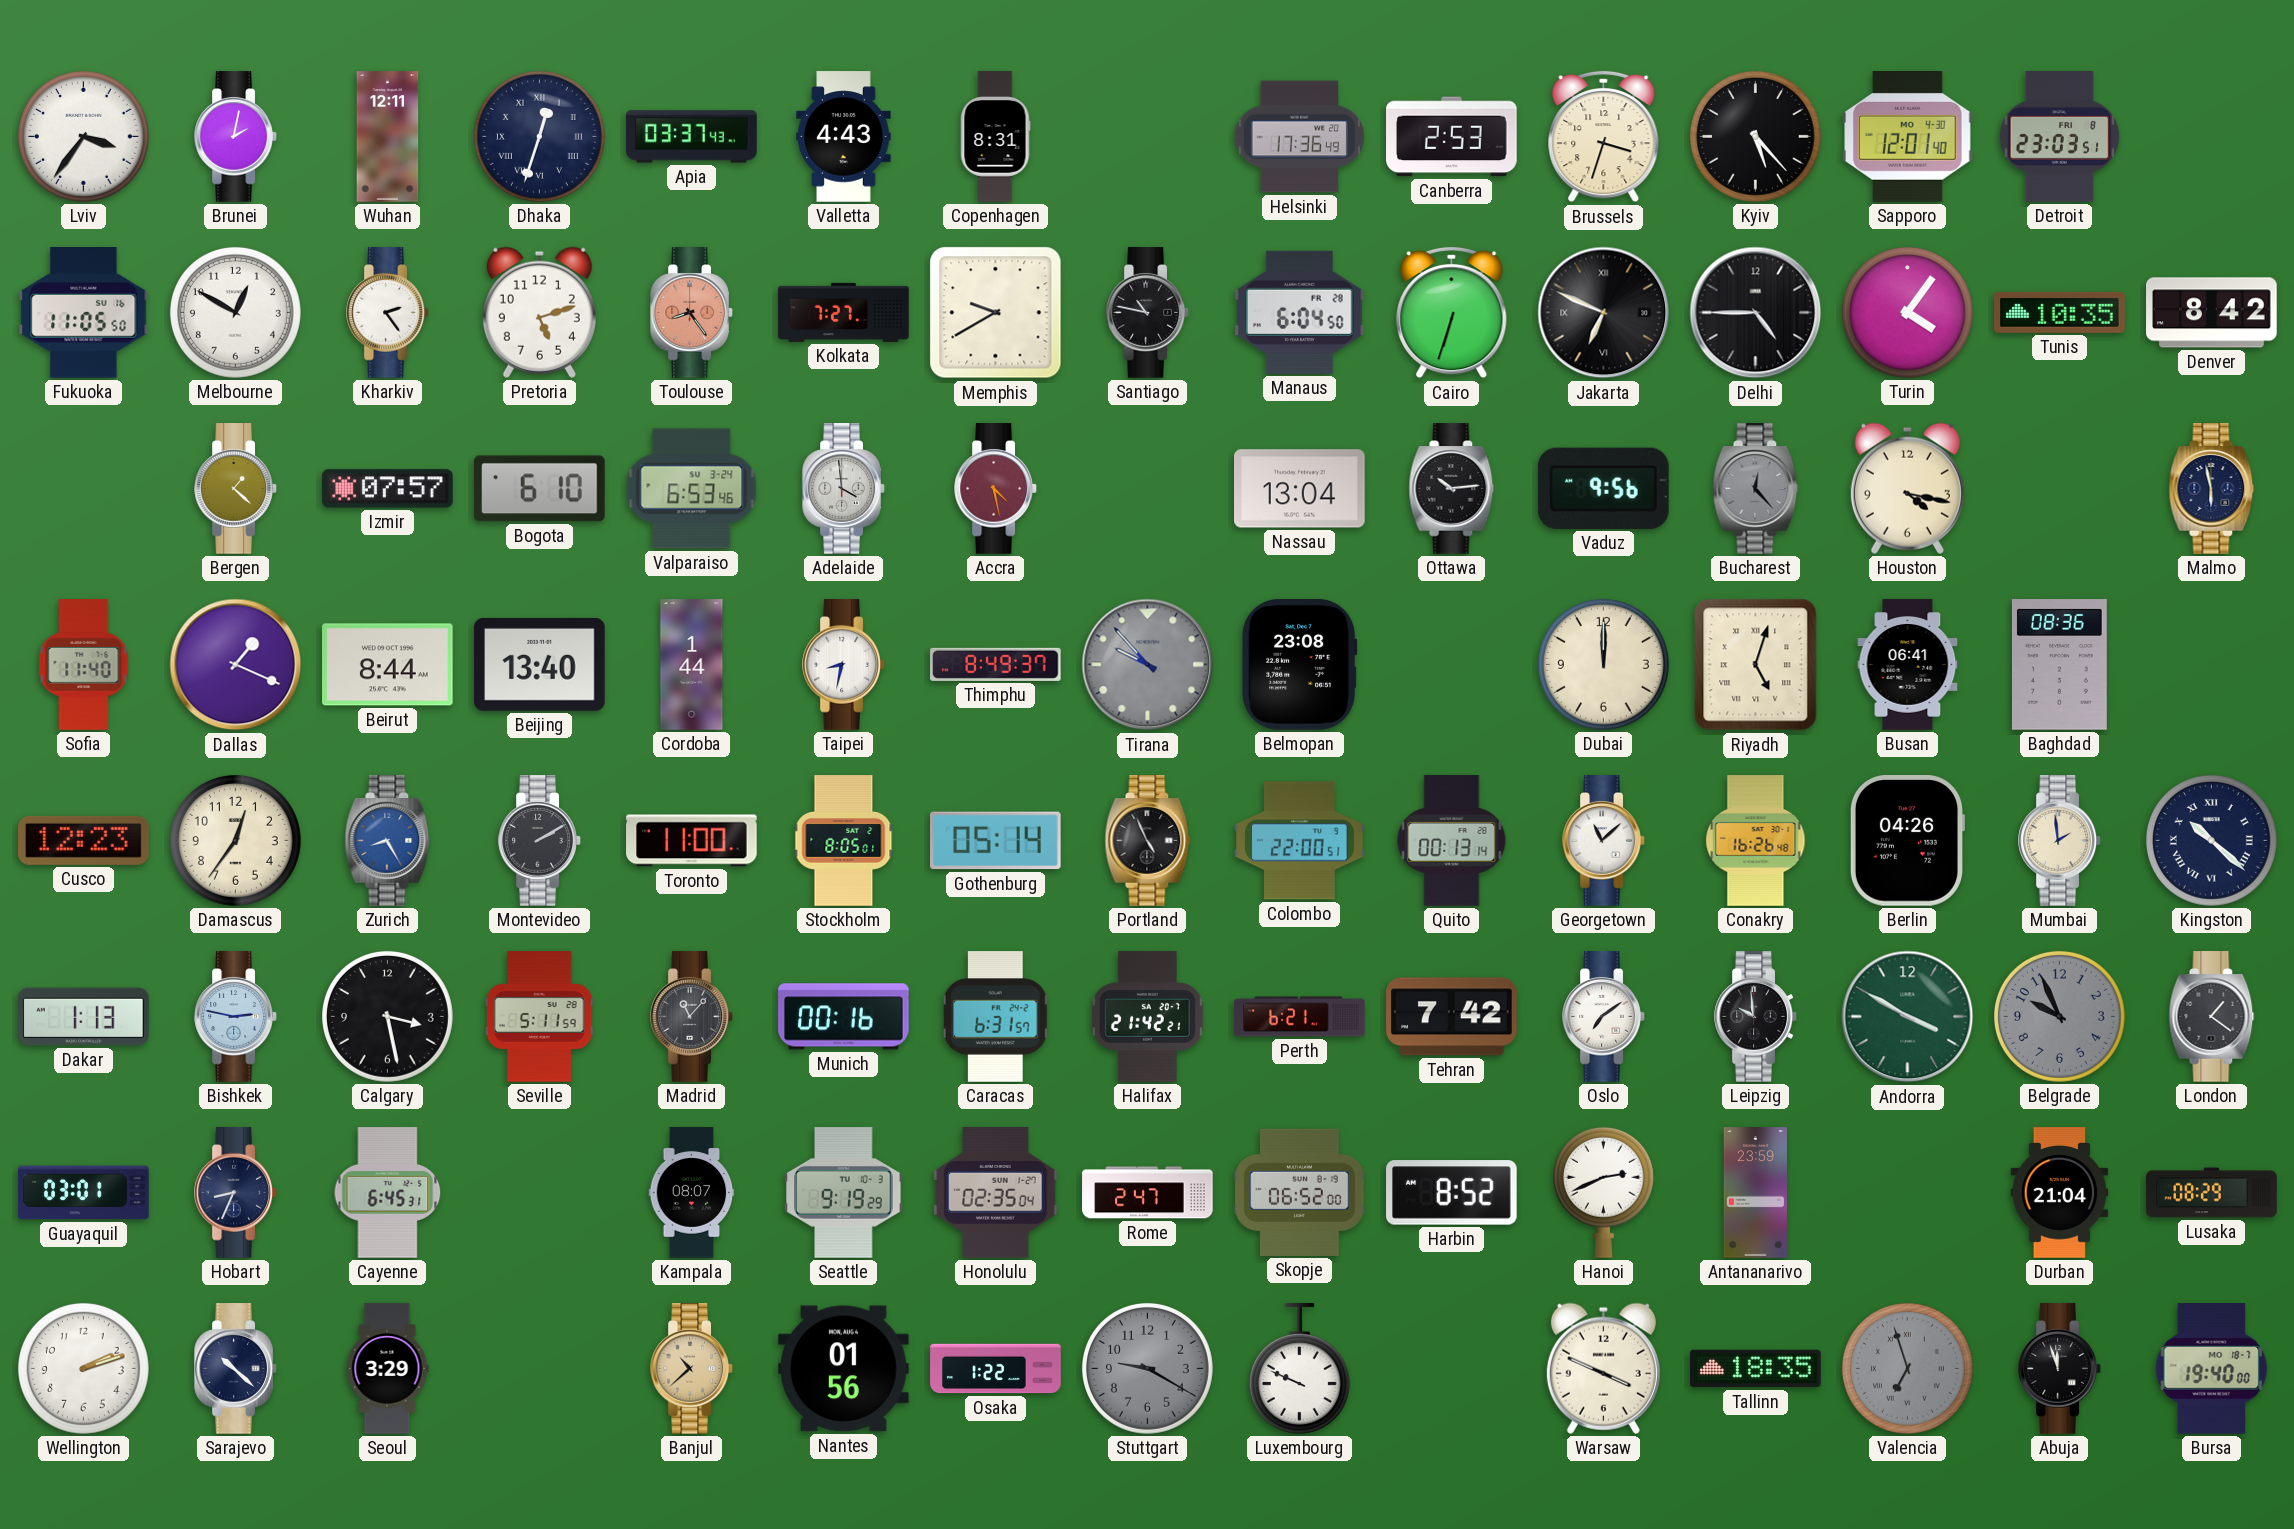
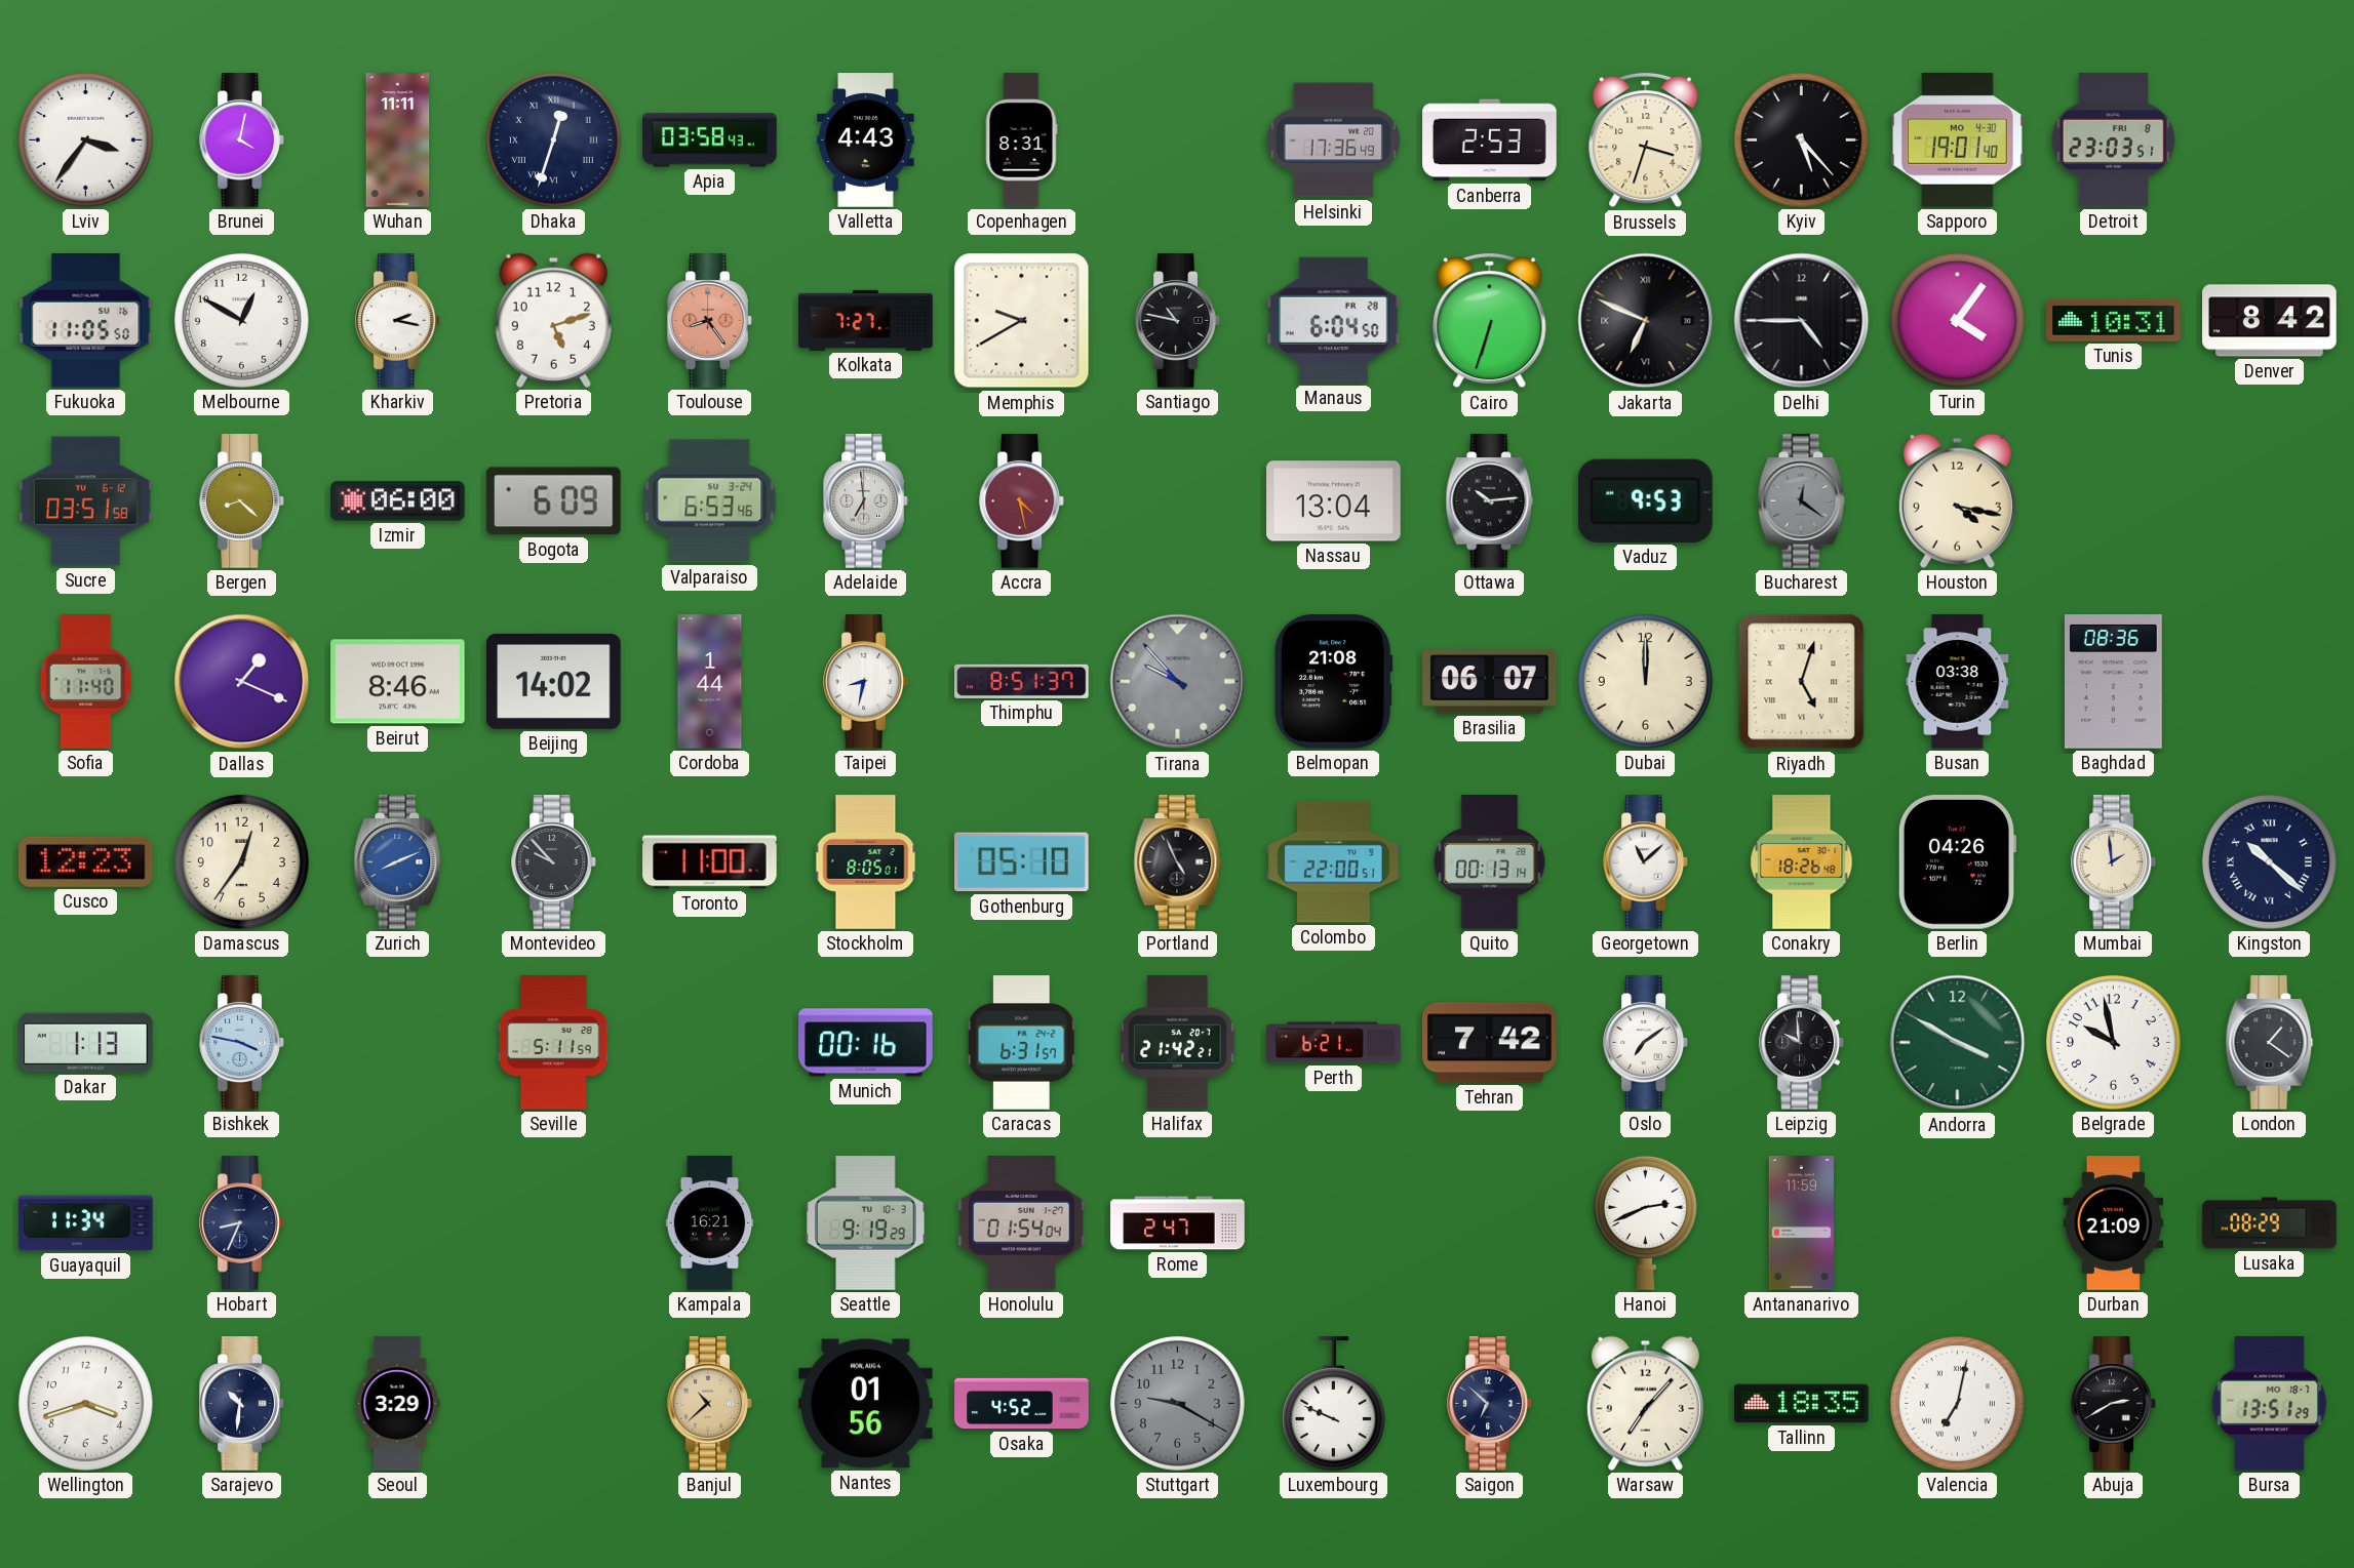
Brunei: 2:02 -> 4:02
Wuhan: 12:11 -> 11:11
Apia: 03:37 -> 03:58
Sapporo: 12:01 -> 19:01
Kharkiv: 2:24 -> 2:17
Tunis: 10:35 -> 10:31
Sucre: none -> 03:51
Bergen: 1:22 -> 8:22
Izmir: 07:57 -> 06:00
Bogota: 6:10 -> 6:09
Adelaide: 3:59 -> 6:59
Vaduz: 9:56 -> 9:53
Bucharest: 12:23 -> 12:21
Malmo: 5:58 -> none
Beirut: 8:44 -> 8:46
Beijing: 13:40 -> 14:02
Thimphu: 8:49 -> 8:51
Belmopan: 23:08 -> 21:08
Brasilia: none -> 06:07
Busan: 06:41 -> 03:38
Zurich: 8:25 -> 8:11
Montevideo: 2:10 -> 9:53
Gothenburg: 05:14 -> 05:10
Conakry: 16:26 -> 18:26
Bishkek: 2:47 -> 3:47
Calgary: 3:28 -> none
Madrid: 11:07 -> none
Belgrade: 9:56 -> 9:58
Belgrade dial: grey -> white
Guayaquil: 03:01 -> 11:34
Cayenne: 6:45 -> none
Kampala: 08:07 -> 16:21
Honolulu: 02:35 -> 01:54
Skopje: 06:52 -> none
Harbin: 8:52 -> none
Antananarivo: 23:59 -> 11:59
Durban: 21:04 -> 21:09
Wellington: 2:12 -> 3:42
Sarajevo: 10:22 -> 10:31
Osaka: 1:22 -> 4:52
Saigon: none -> 6:52
Warsaw: 3:49 -> 7:07
Valencia: 6:57 -> 7:02
Valencia dial: grey -> white
Abuja: 11:57 -> 2:40
Bursa: 19:40 -> 13:51
